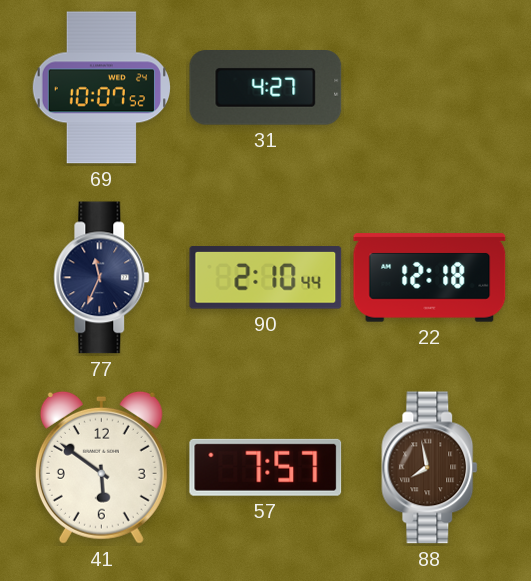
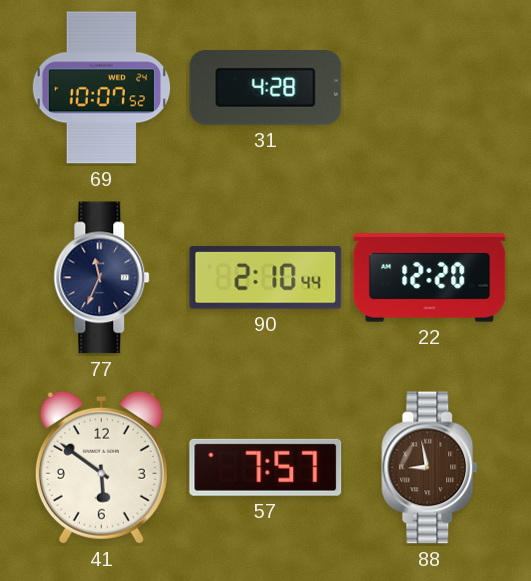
31: 4:27 -> 4:28
22: 12:18 -> 12:20
88: 7:58 -> 8:58
